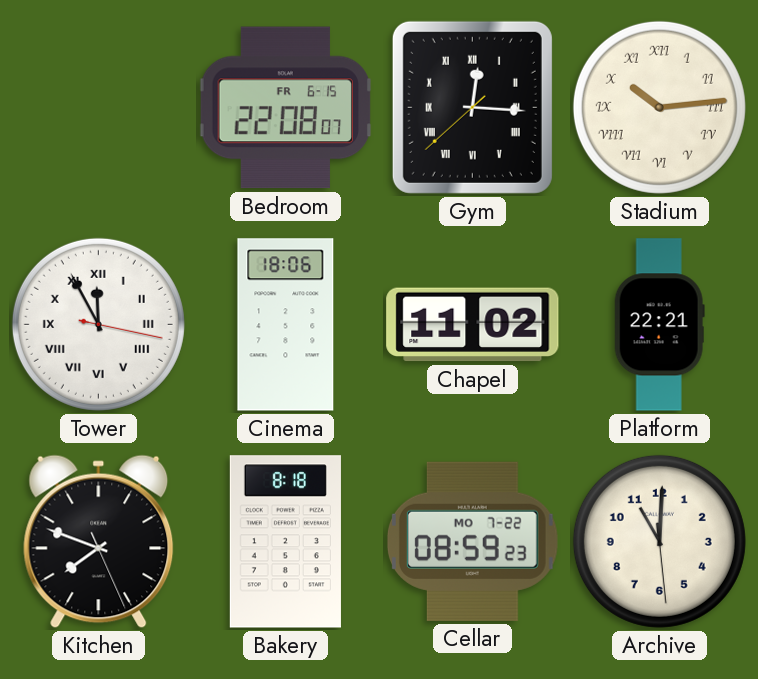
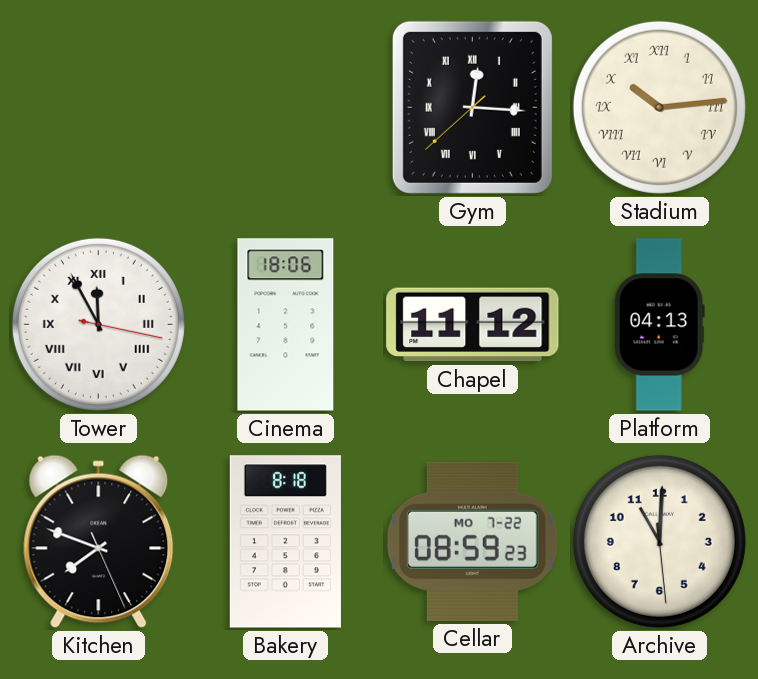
Bedroom: 22:08 -> none
Chapel: 11:02 -> 11:12
Platform: 22:21 -> 04:13
